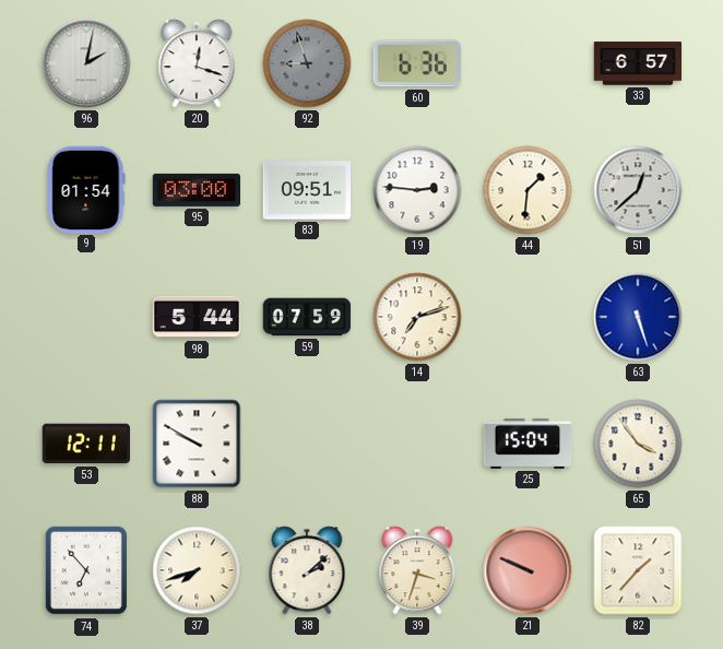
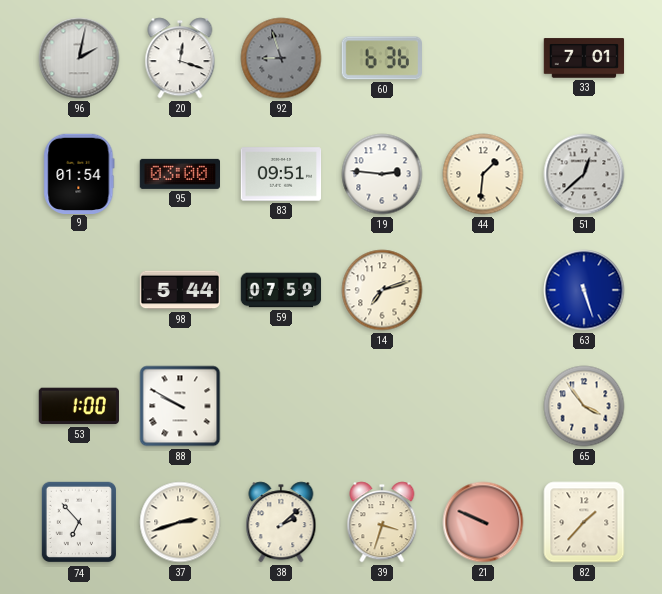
33: 6:57 -> 7:01
53: 12:11 -> 1:00
25: 15:04 -> none
37: 7:42 -> 2:42
